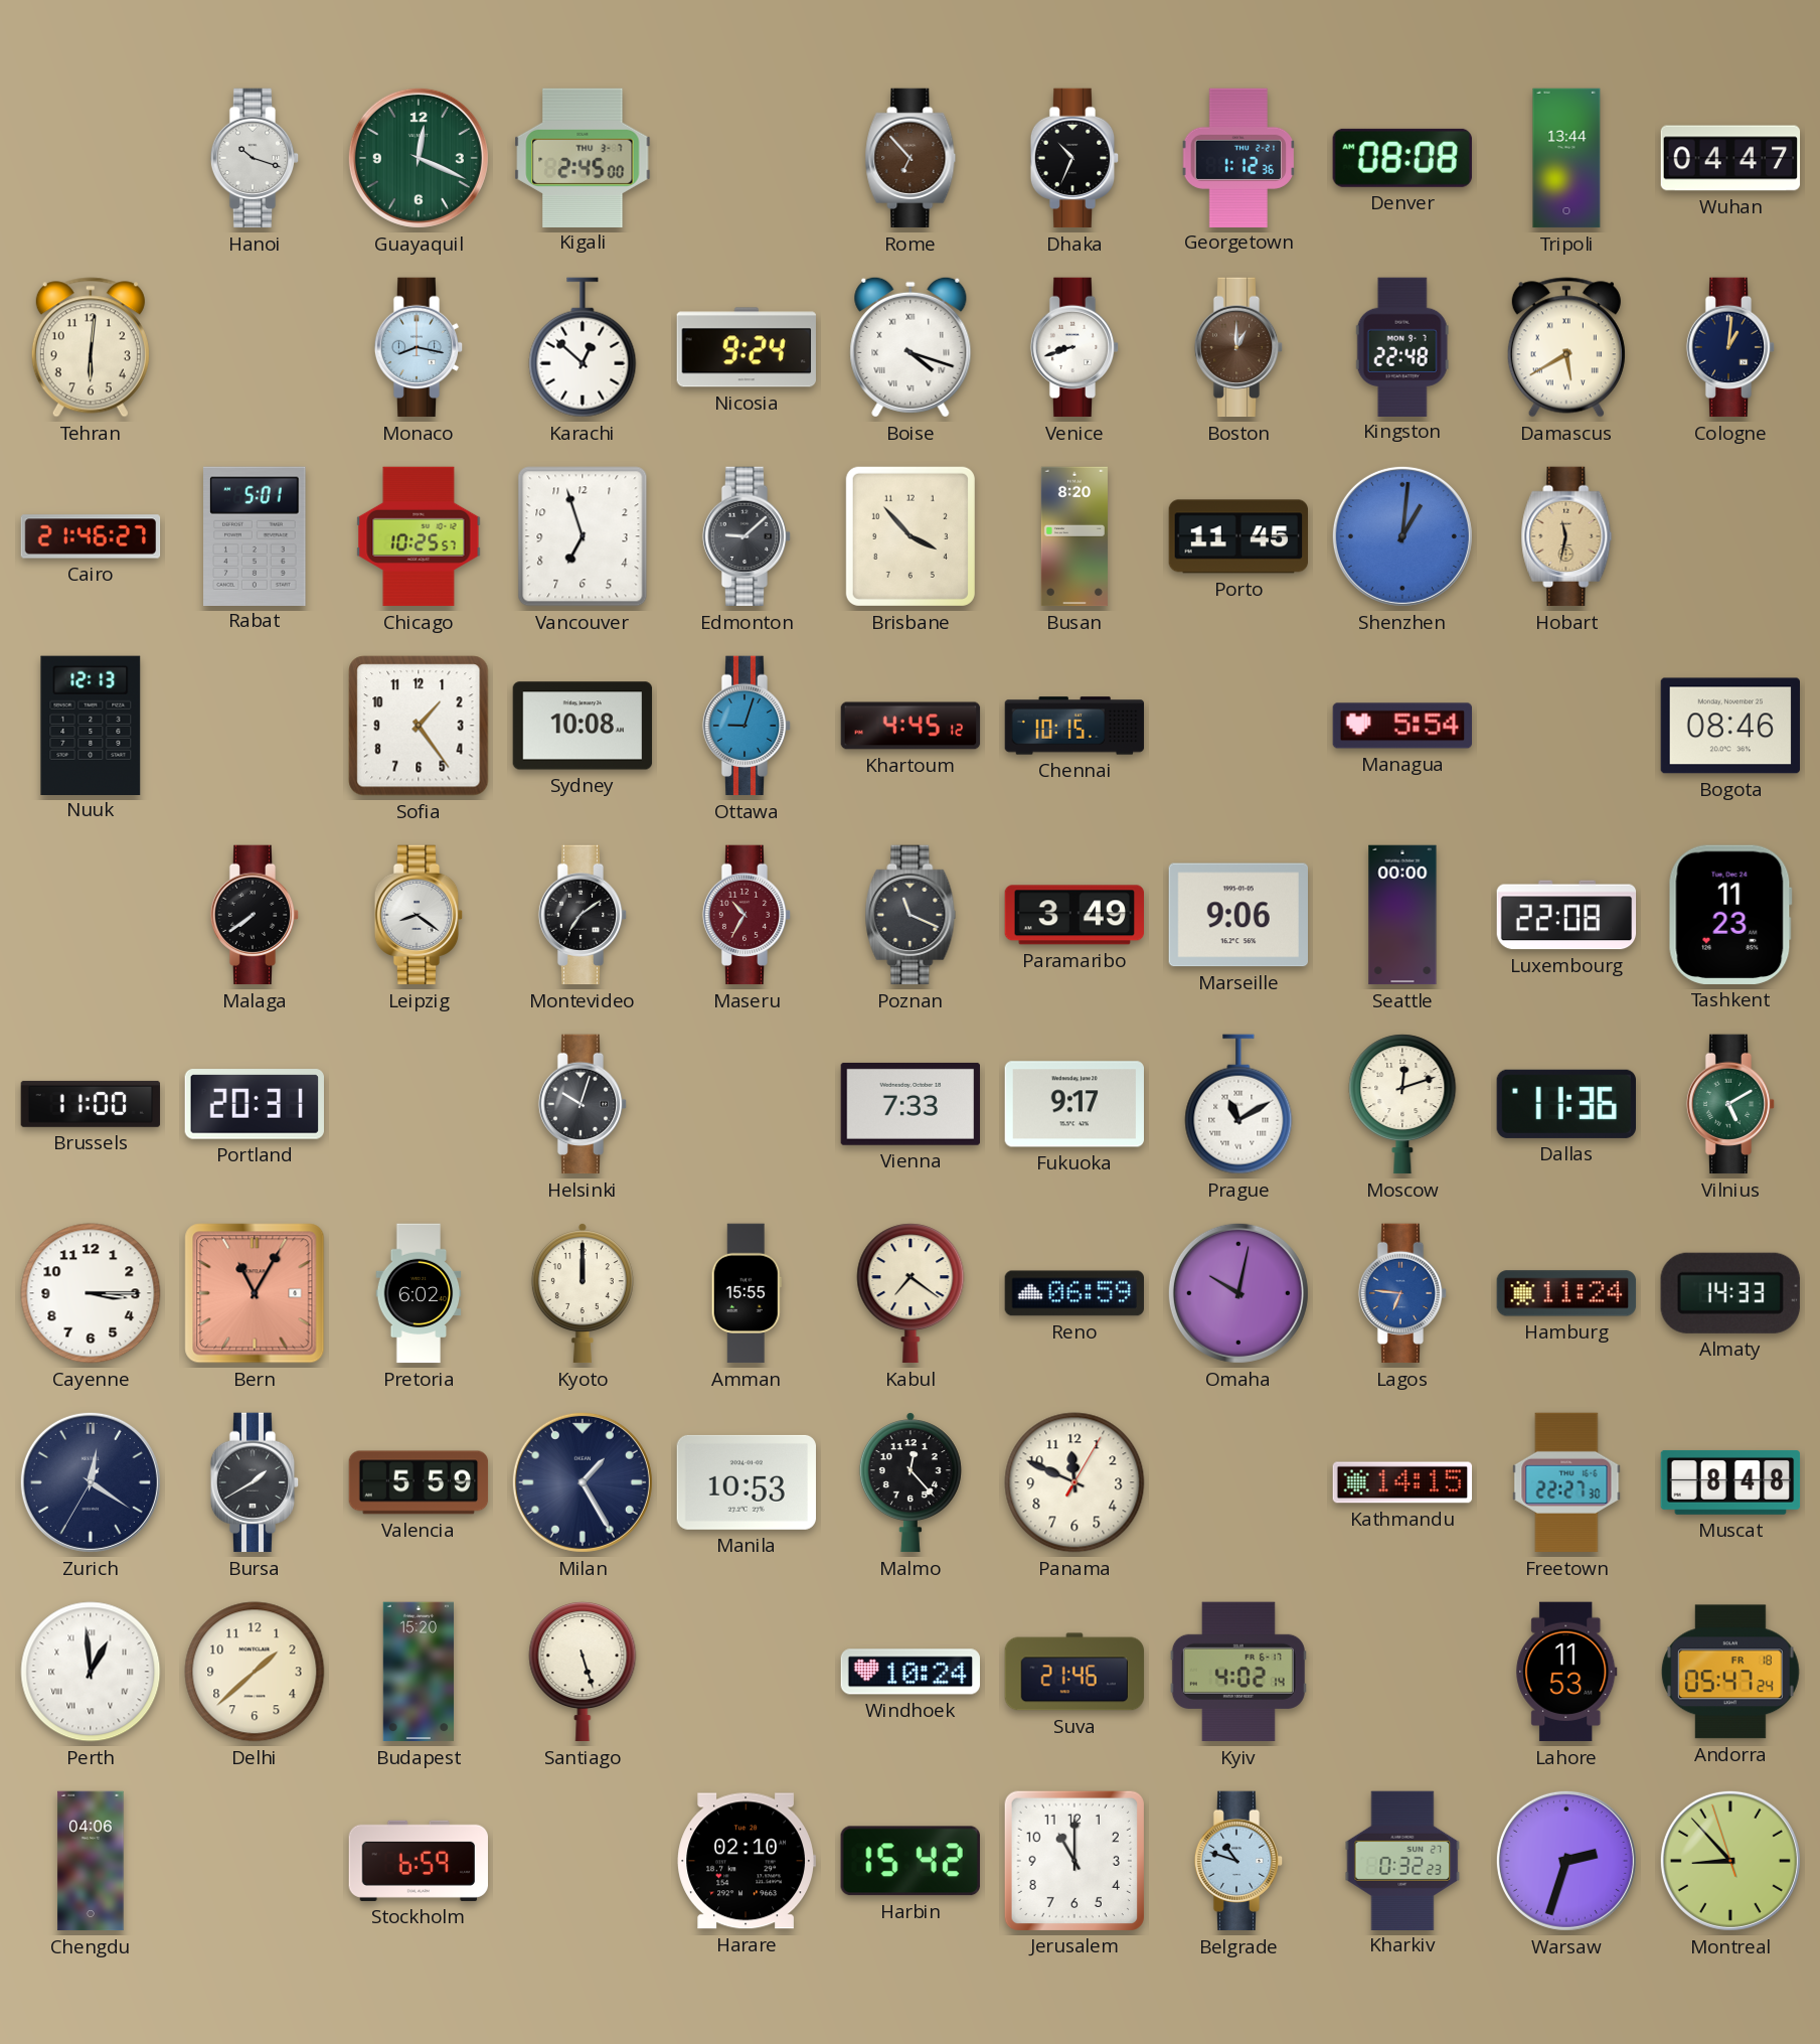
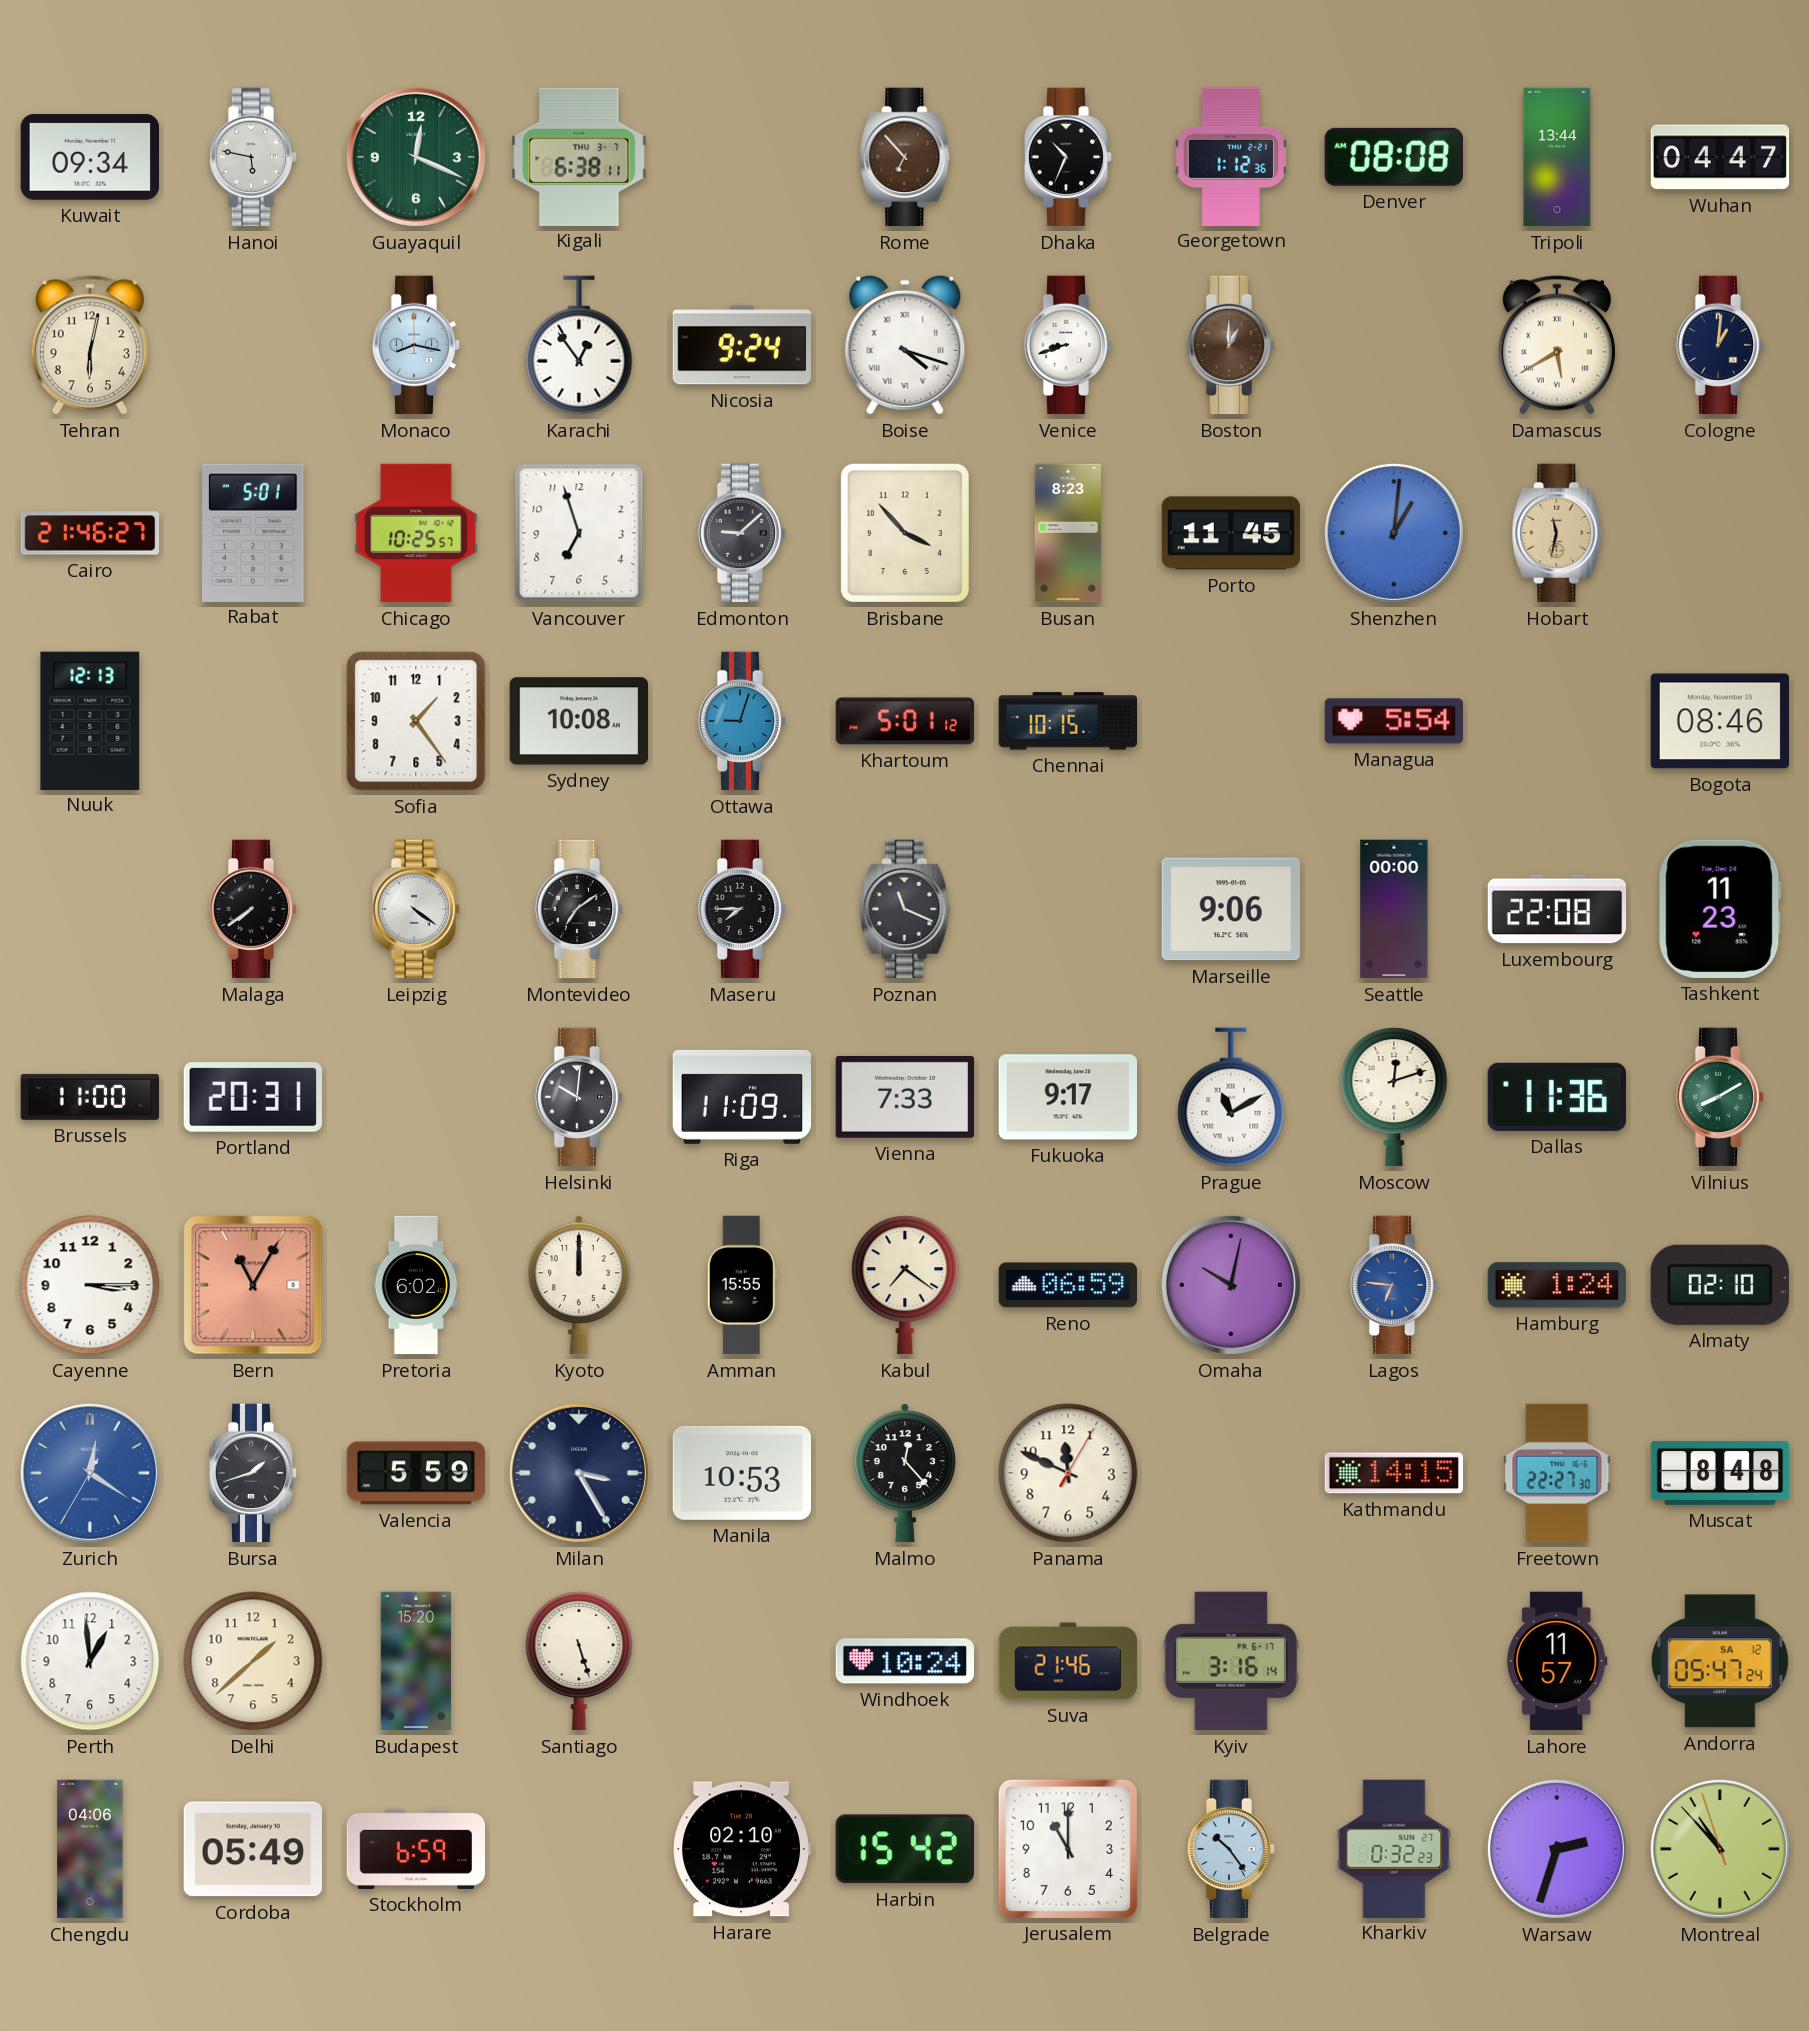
Kuwait: none -> 09:34
Hanoi: 10:18 -> 5:47
Kigali: 2:45 -> 6:38
Tehran: 6:01 -> 6:02
Karachi: 12:52 -> 12:54
Kingston: 22:48 -> none
Busan: 8:20 -> 8:23
Khartoum: 4:45 -> 5:01
Leipzig: 8:21 -> 4:21
Maseru: 10:35 -> 7:45
Maseru dial: burgundy -> black
Paramaribo: 3:49 -> none
Helsinki: 10:03 -> 10:01
Riga: none -> 11:09
Vilnius: 5:10 -> 8:10
Hamburg: 11:24 -> 1:24
Almaty: 14:33 -> 02:10
Zurich dial: navy -> blue
Bursa: 1:40 -> 1:42
Milan: 1:25 -> 3:25
Perth numerals: Roman -> Arabic
Kyiv: 4:02 -> 3:16
Lahore: 11:53 -> 11:57
Andorra date: FR 18 -> SA 12
Cordoba: none -> 05:49
Belgrade: 10:48 -> 10:24
Montreal: 8:52 -> 10:52
